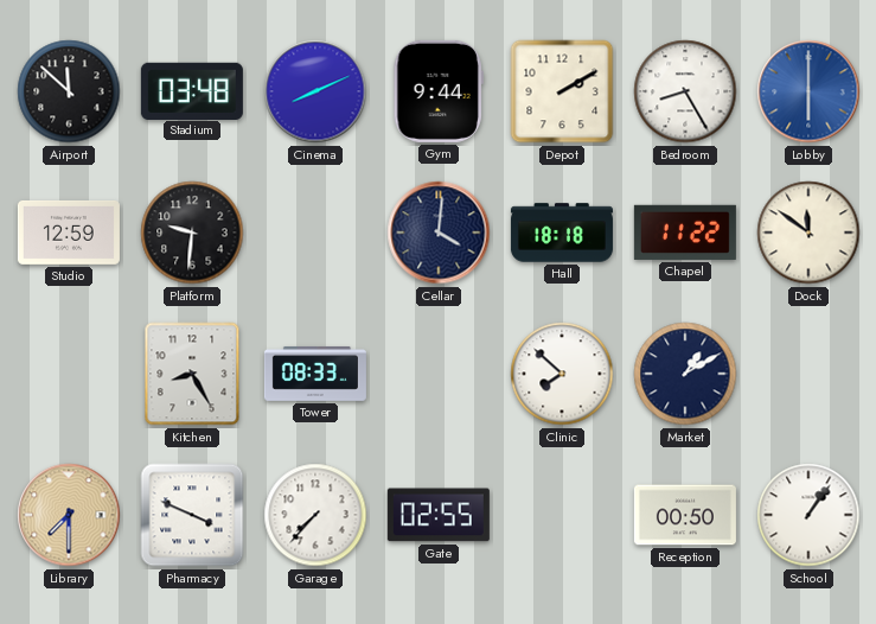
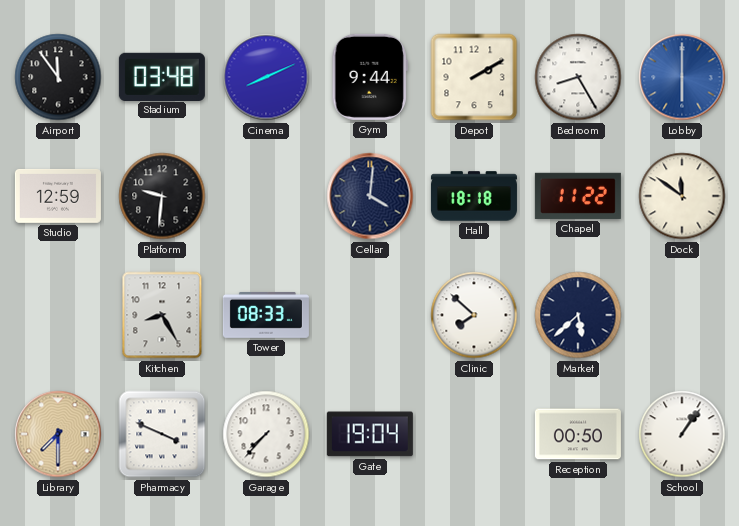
Airport: 11:52 -> 11:54
Market: 1:10 -> 5:38
Gate: 02:55 -> 19:04
